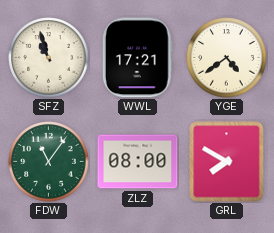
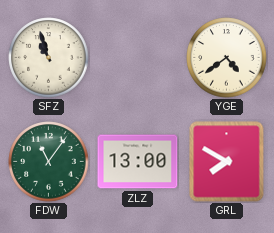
WWL: 17:21 -> none
ZLZ: 08:00 -> 13:00
